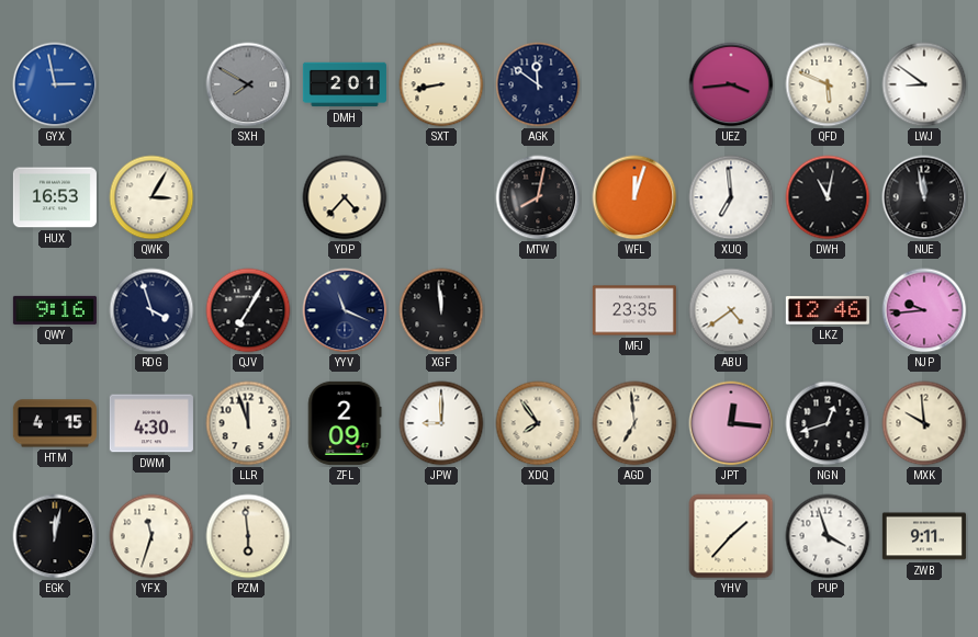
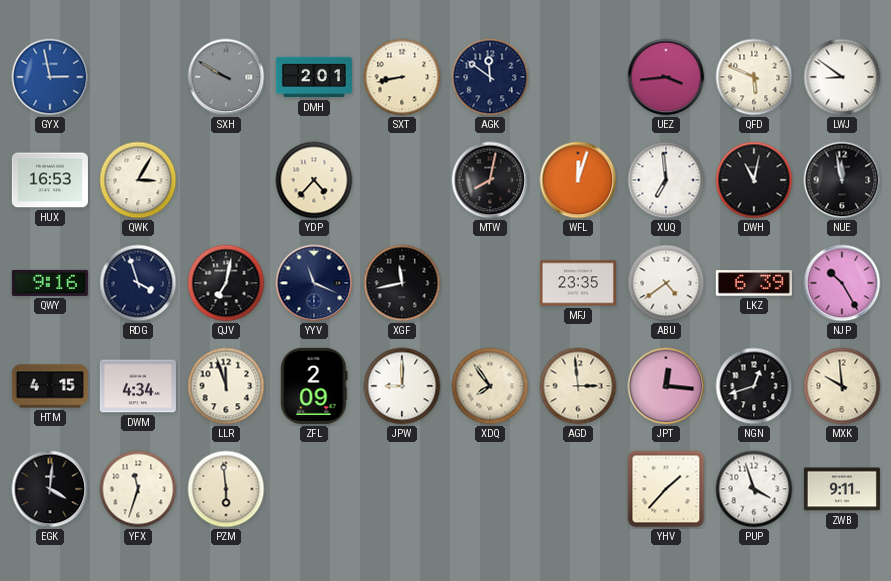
SXH: 7:50 -> 9:50
QJV: 7:05 -> 7:02
XGF: 11:59 -> 11:43
LKZ: 12:46 -> 6:39
NJP: 9:44 -> 10:25
DWM: 4:30 -> 4:34
AGD: 6:59 -> 2:59
EGK: 12:02 -> 4:01
